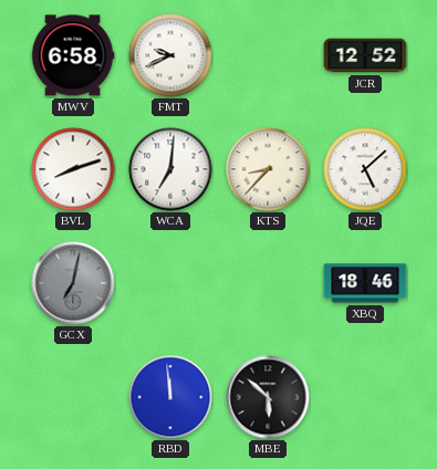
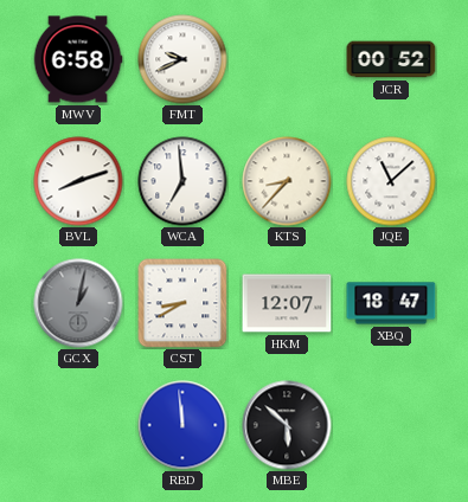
JCR: 12:52 -> 00:52
WCA: 7:01 -> 6:59
JQE: 5:08 -> 11:08
GCX: 7:02 -> 1:02
CST: none -> 8:40
HKM: none -> 12:07
XBQ: 18:46 -> 18:47
